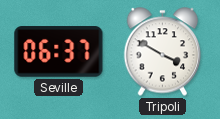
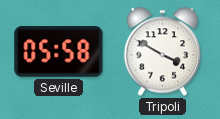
Seville: 06:37 -> 05:58
